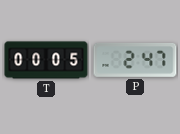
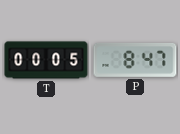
P: 2:47 -> 8:47
